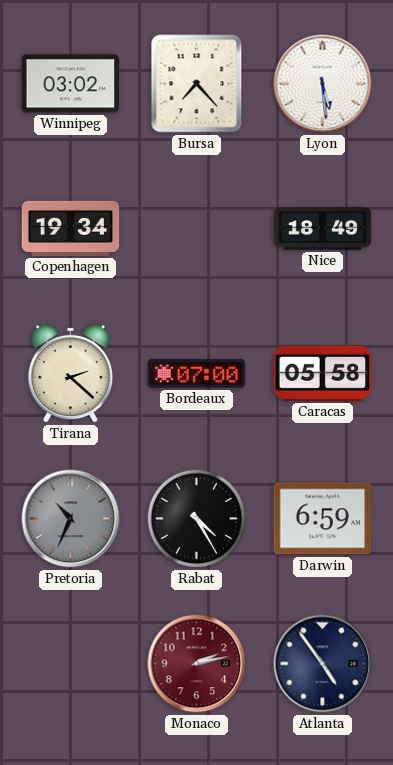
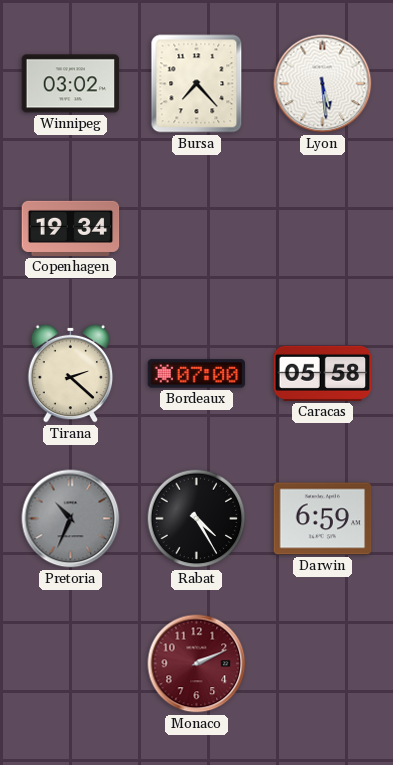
Nice: 18:49 -> none
Monaco: 2:13 -> 2:11
Atlanta: 4:54 -> none
